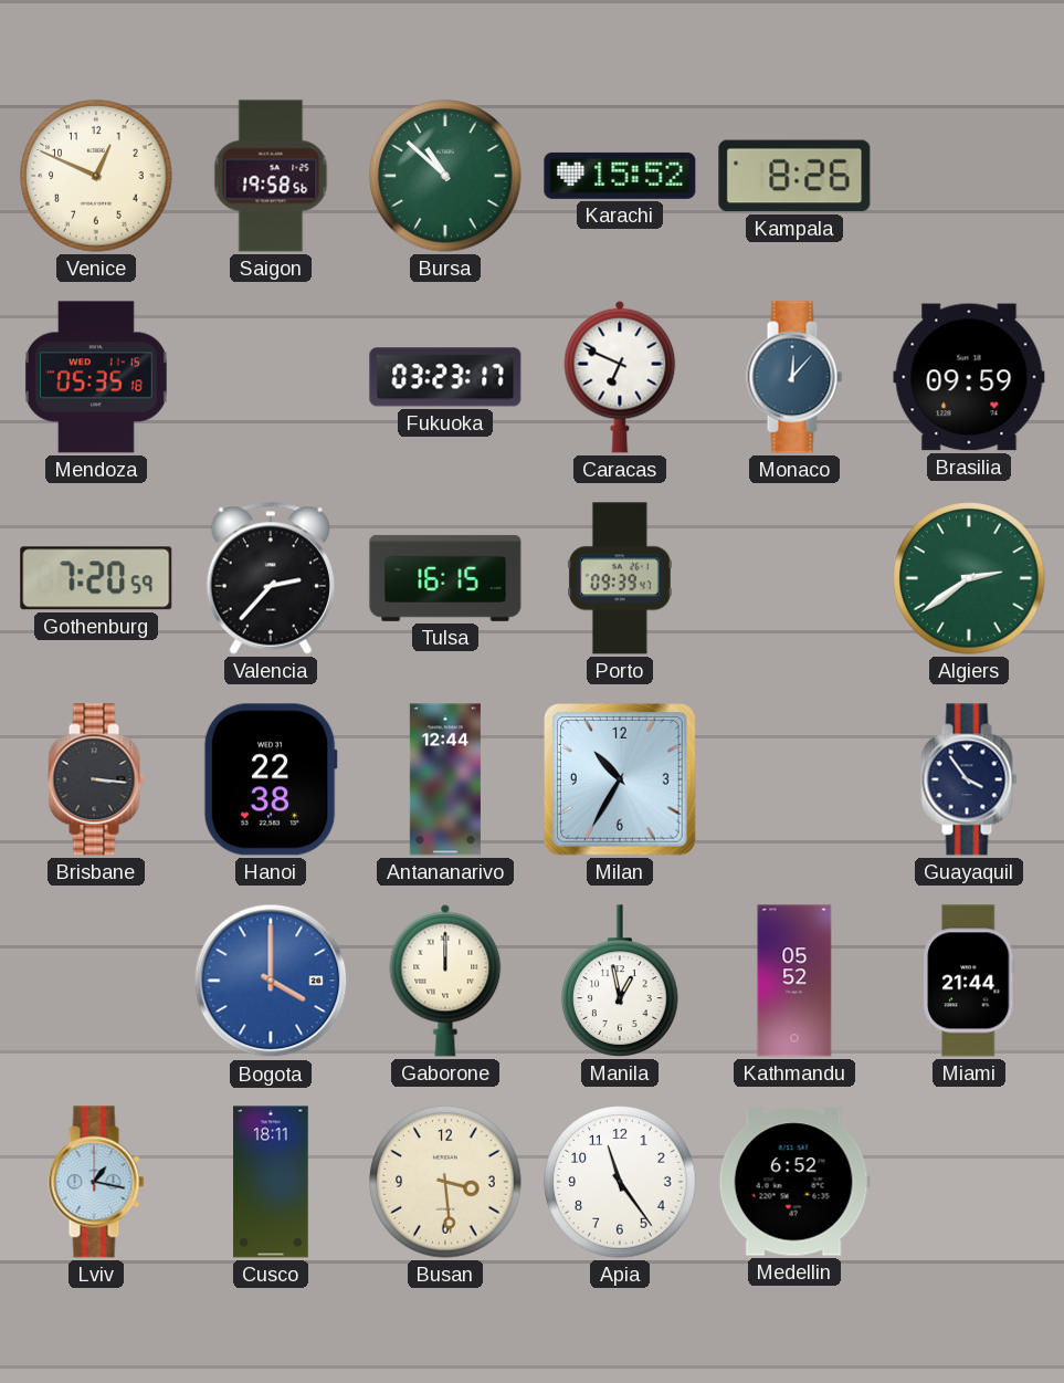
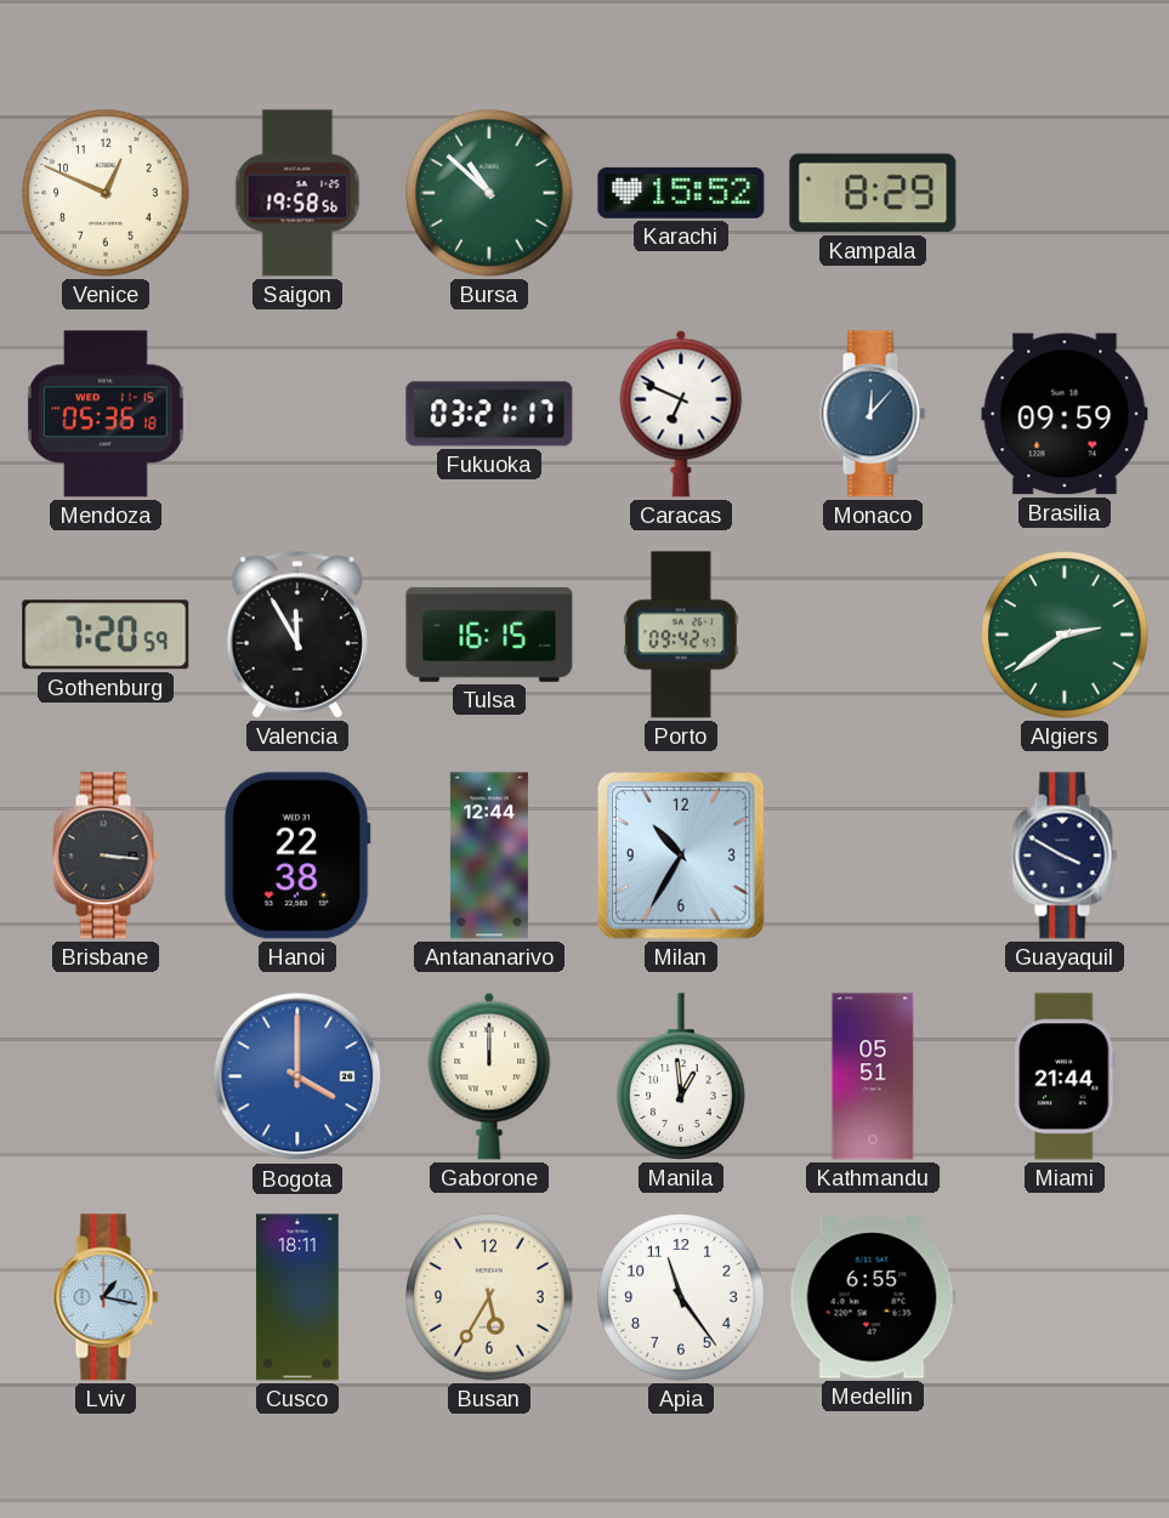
Kampala: 8:26 -> 8:29
Mendoza: 05:35 -> 05:36
Fukuoka: 03:23 -> 03:21
Valencia: 2:37 -> 11:55
Porto: 09:39 -> 09:42
Guayaquil: 3:54 -> 3:50
Manila: 12:58 -> 12:59
Kathmandu: 05:52 -> 05:51
Busan: 3:29 -> 5:35
Medellin: 6:52 -> 6:55
